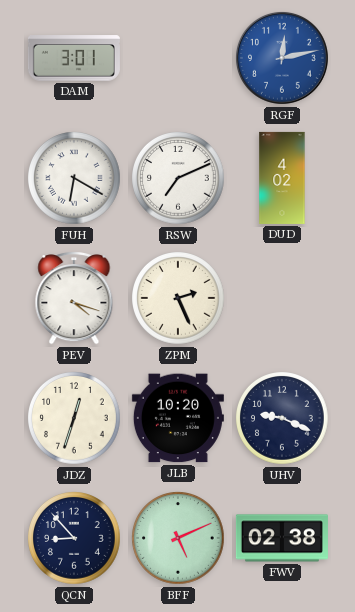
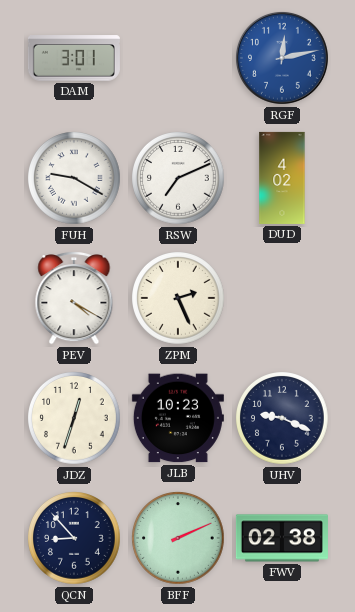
FUH: 6:20 -> 9:20
PEV: 4:18 -> 4:20
JLB: 10:20 -> 10:23
BFF: 5:11 -> 2:11
